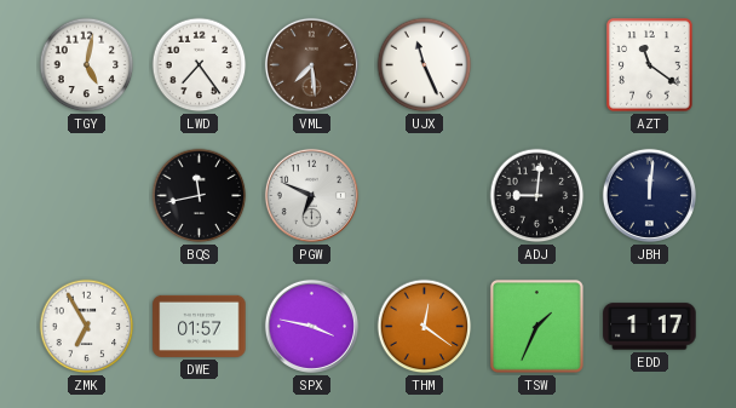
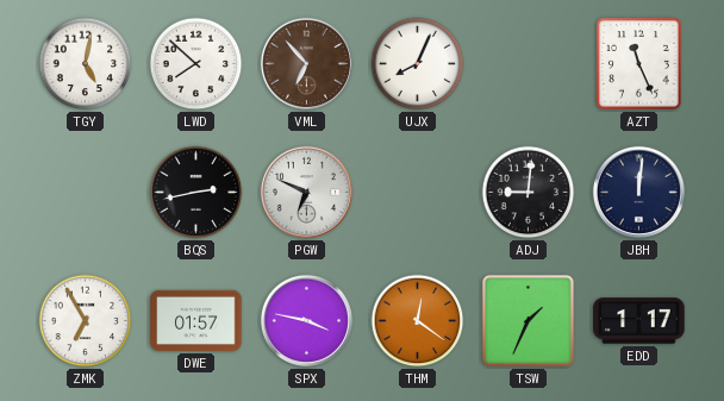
LWD: 7:24 -> 7:52
VML: 7:29 -> 6:53
UJX: 11:26 -> 8:04
AZT: 11:21 -> 11:26
BQS: 11:43 -> 2:43
